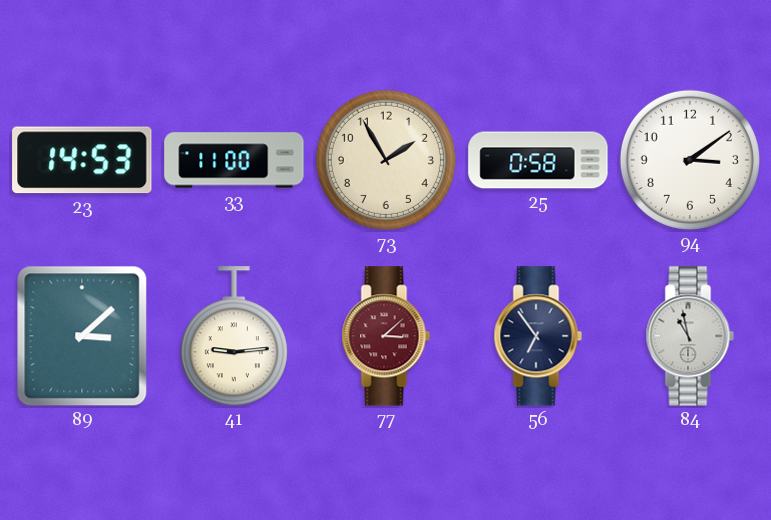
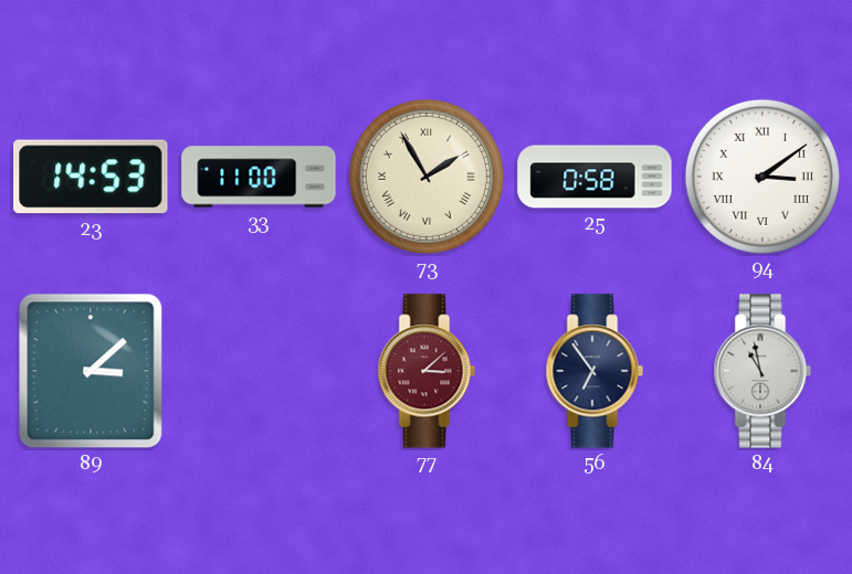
73 numerals: Arabic -> Roman
94 numerals: Arabic -> Roman
41: 9:14 -> none
